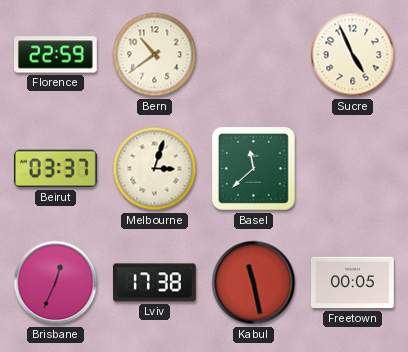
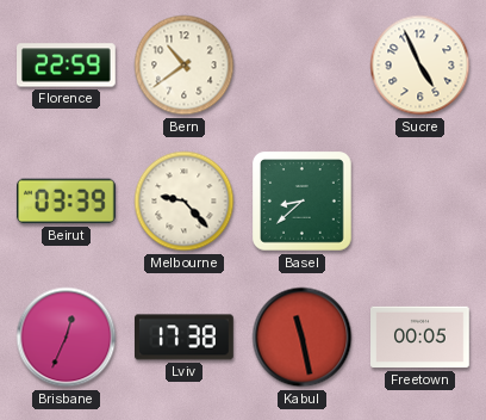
Beirut: 03:37 -> 03:39
Melbourne: 3:03 -> 9:23
Basel: 11:38 -> 8:38
